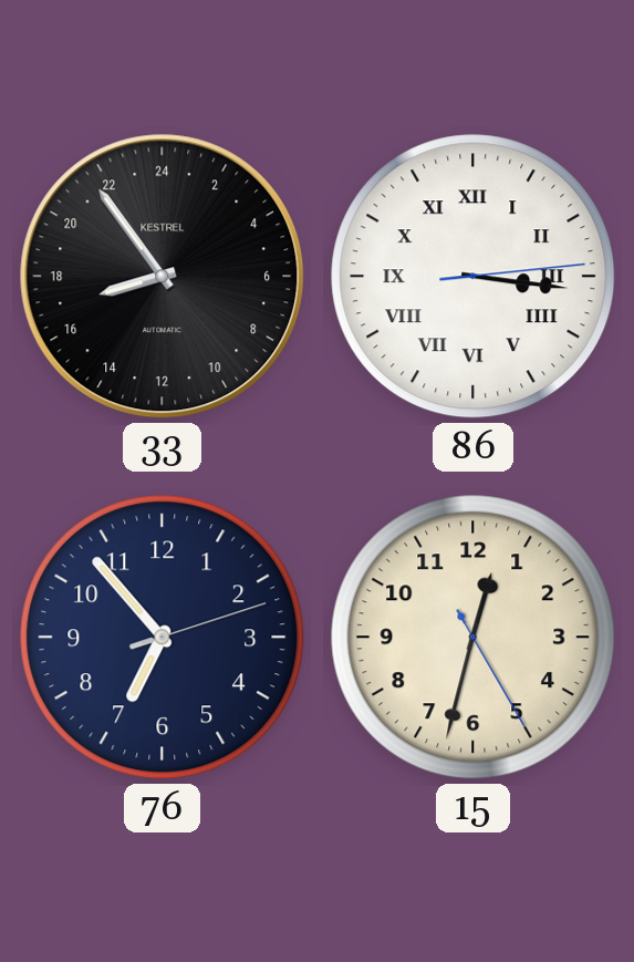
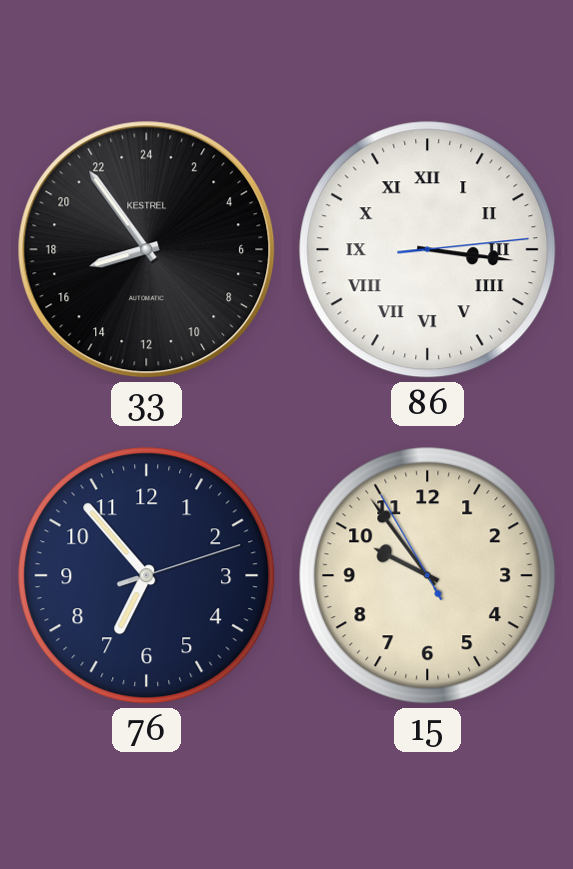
15: 12:32 -> 9:53
